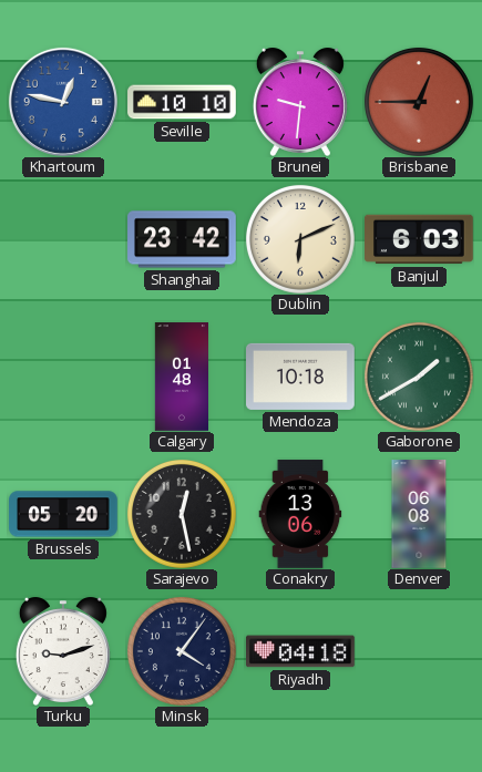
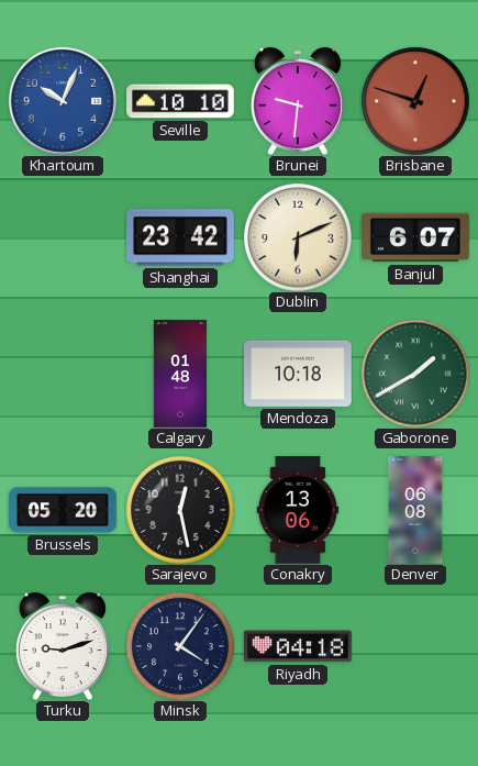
Khartoum: 12:47 -> 10:04
Brisbane: 12:45 -> 12:48
Banjul: 6:03 -> 6:07
